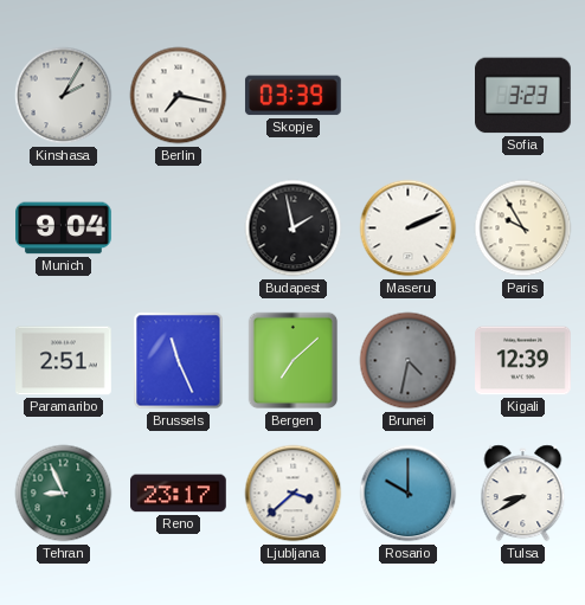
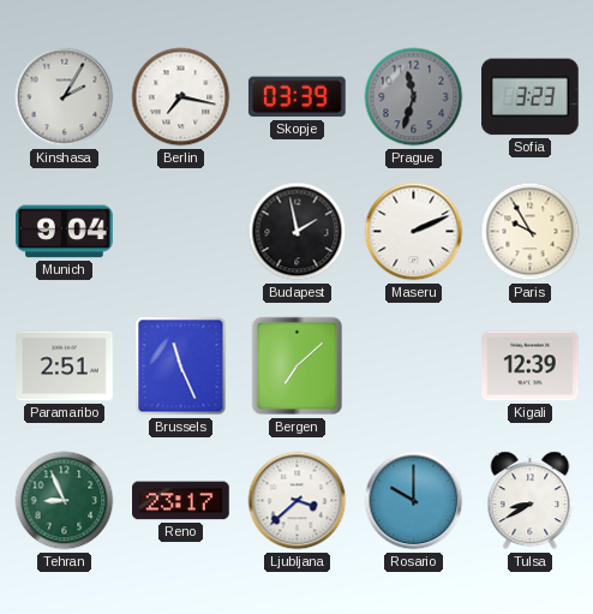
Prague: none -> 11:33
Brunei: 4:32 -> none
